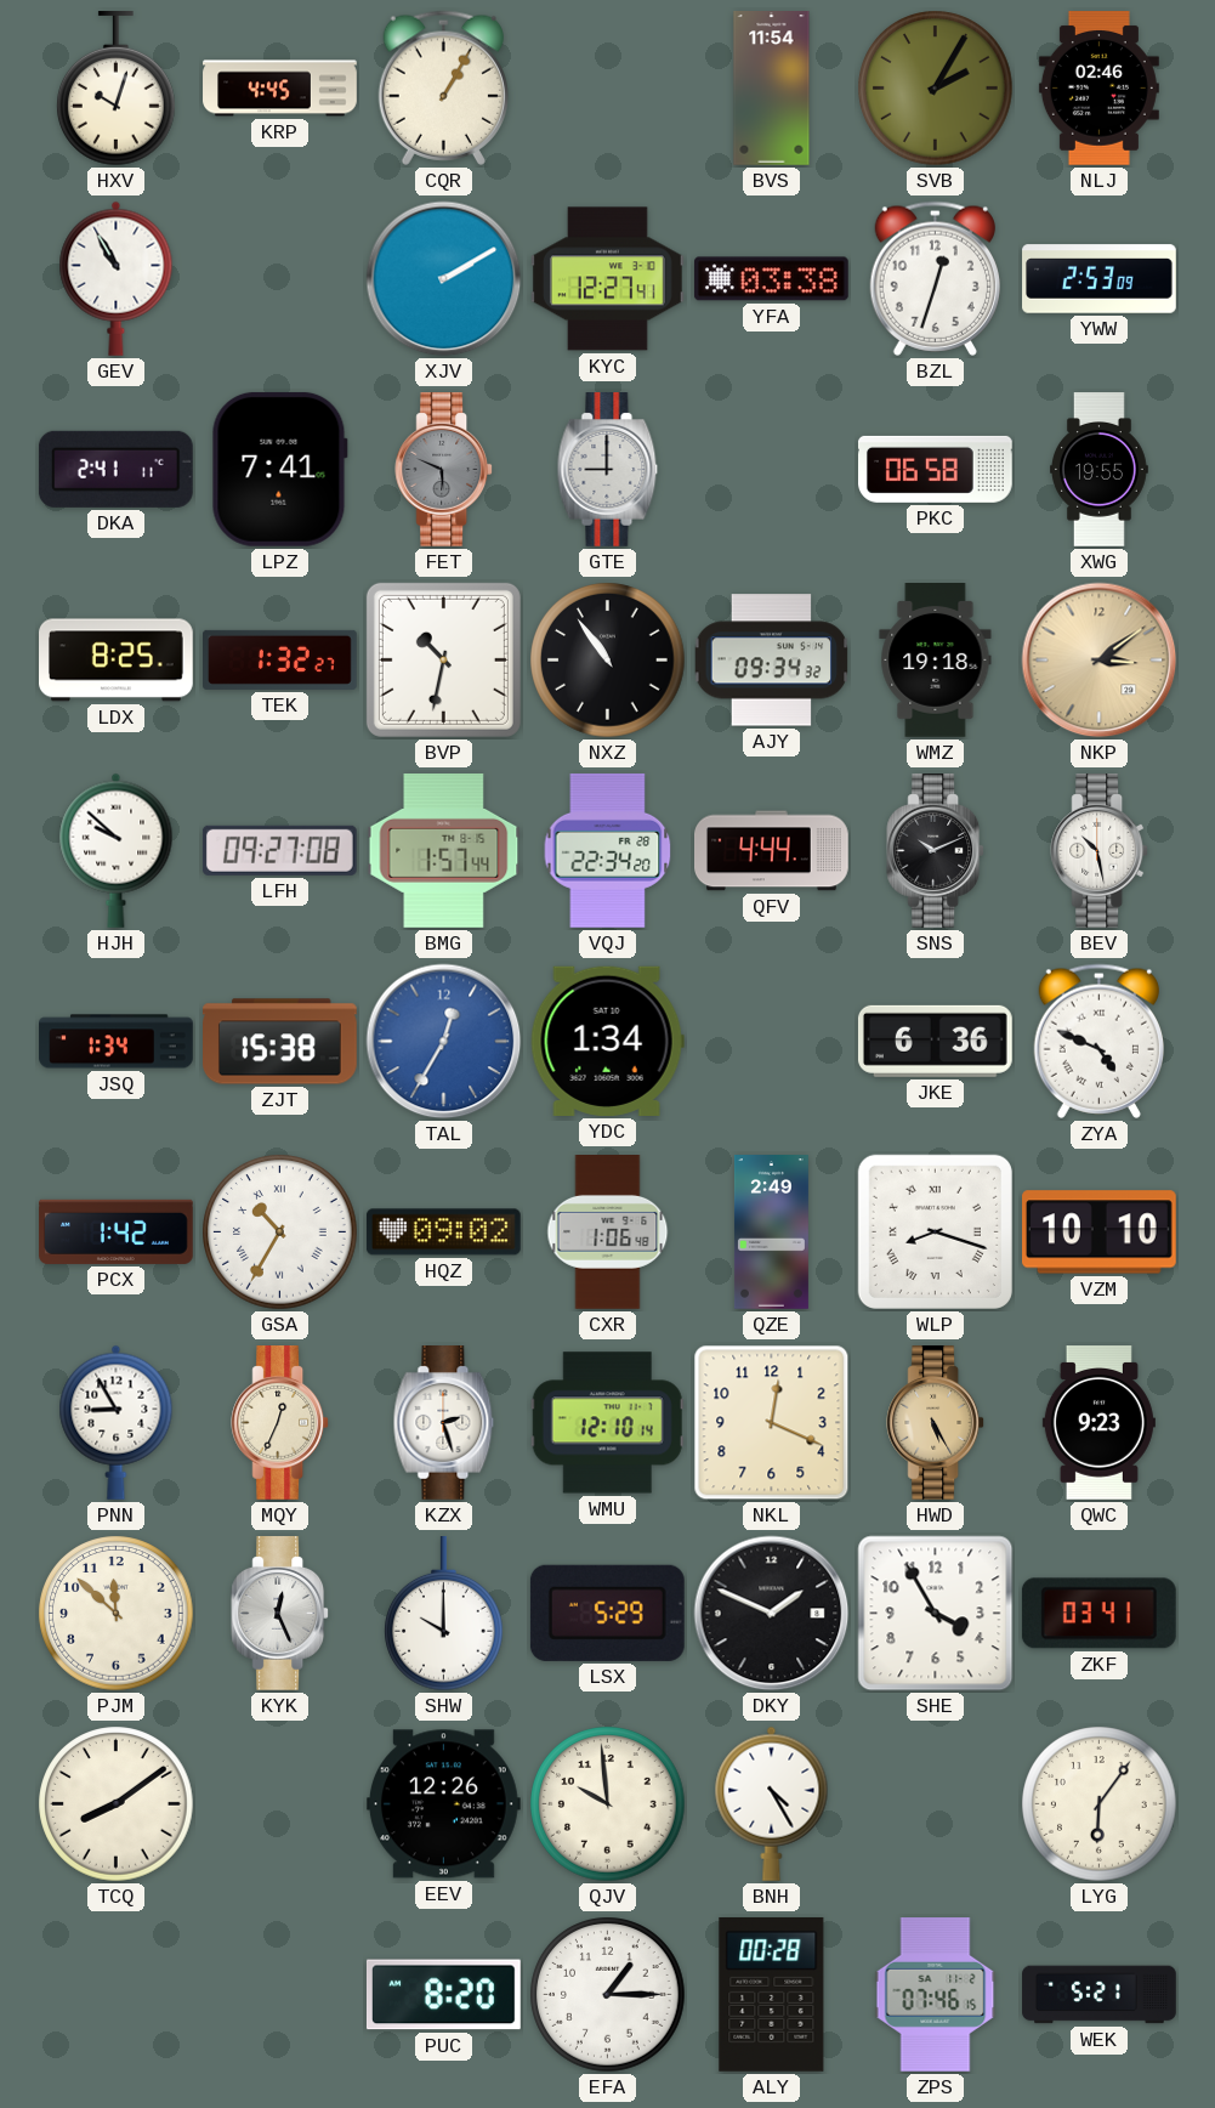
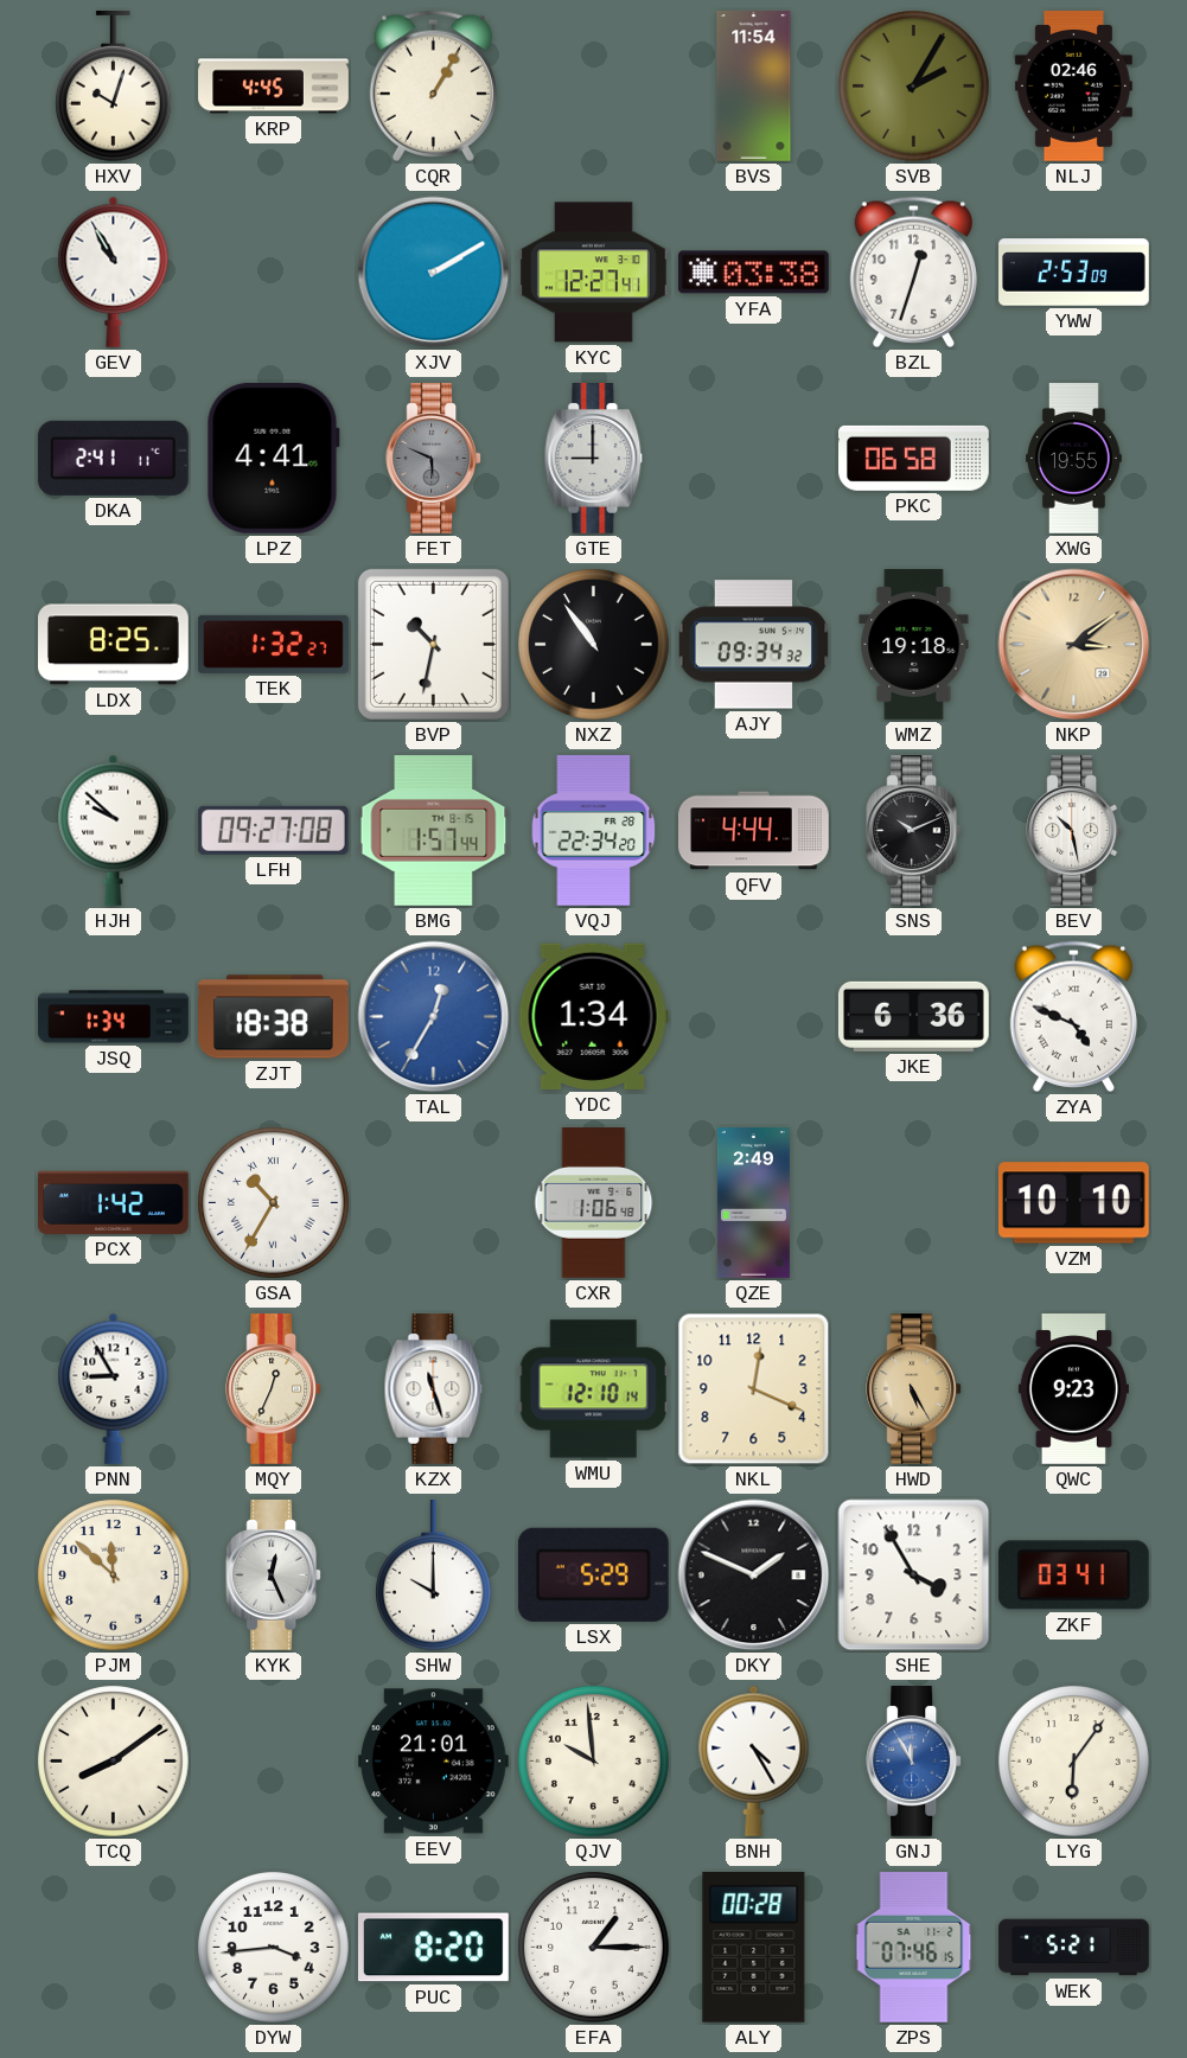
LPZ: 7:41 -> 4:41
ZJT: 15:38 -> 18:38
HQZ: 09:02 -> none
WLP: 8:18 -> none
KZX: 2:27 -> 11:27
EEV: 12:26 -> 21:01
GNJ: none -> 11:55
DYW: none -> 3:44
